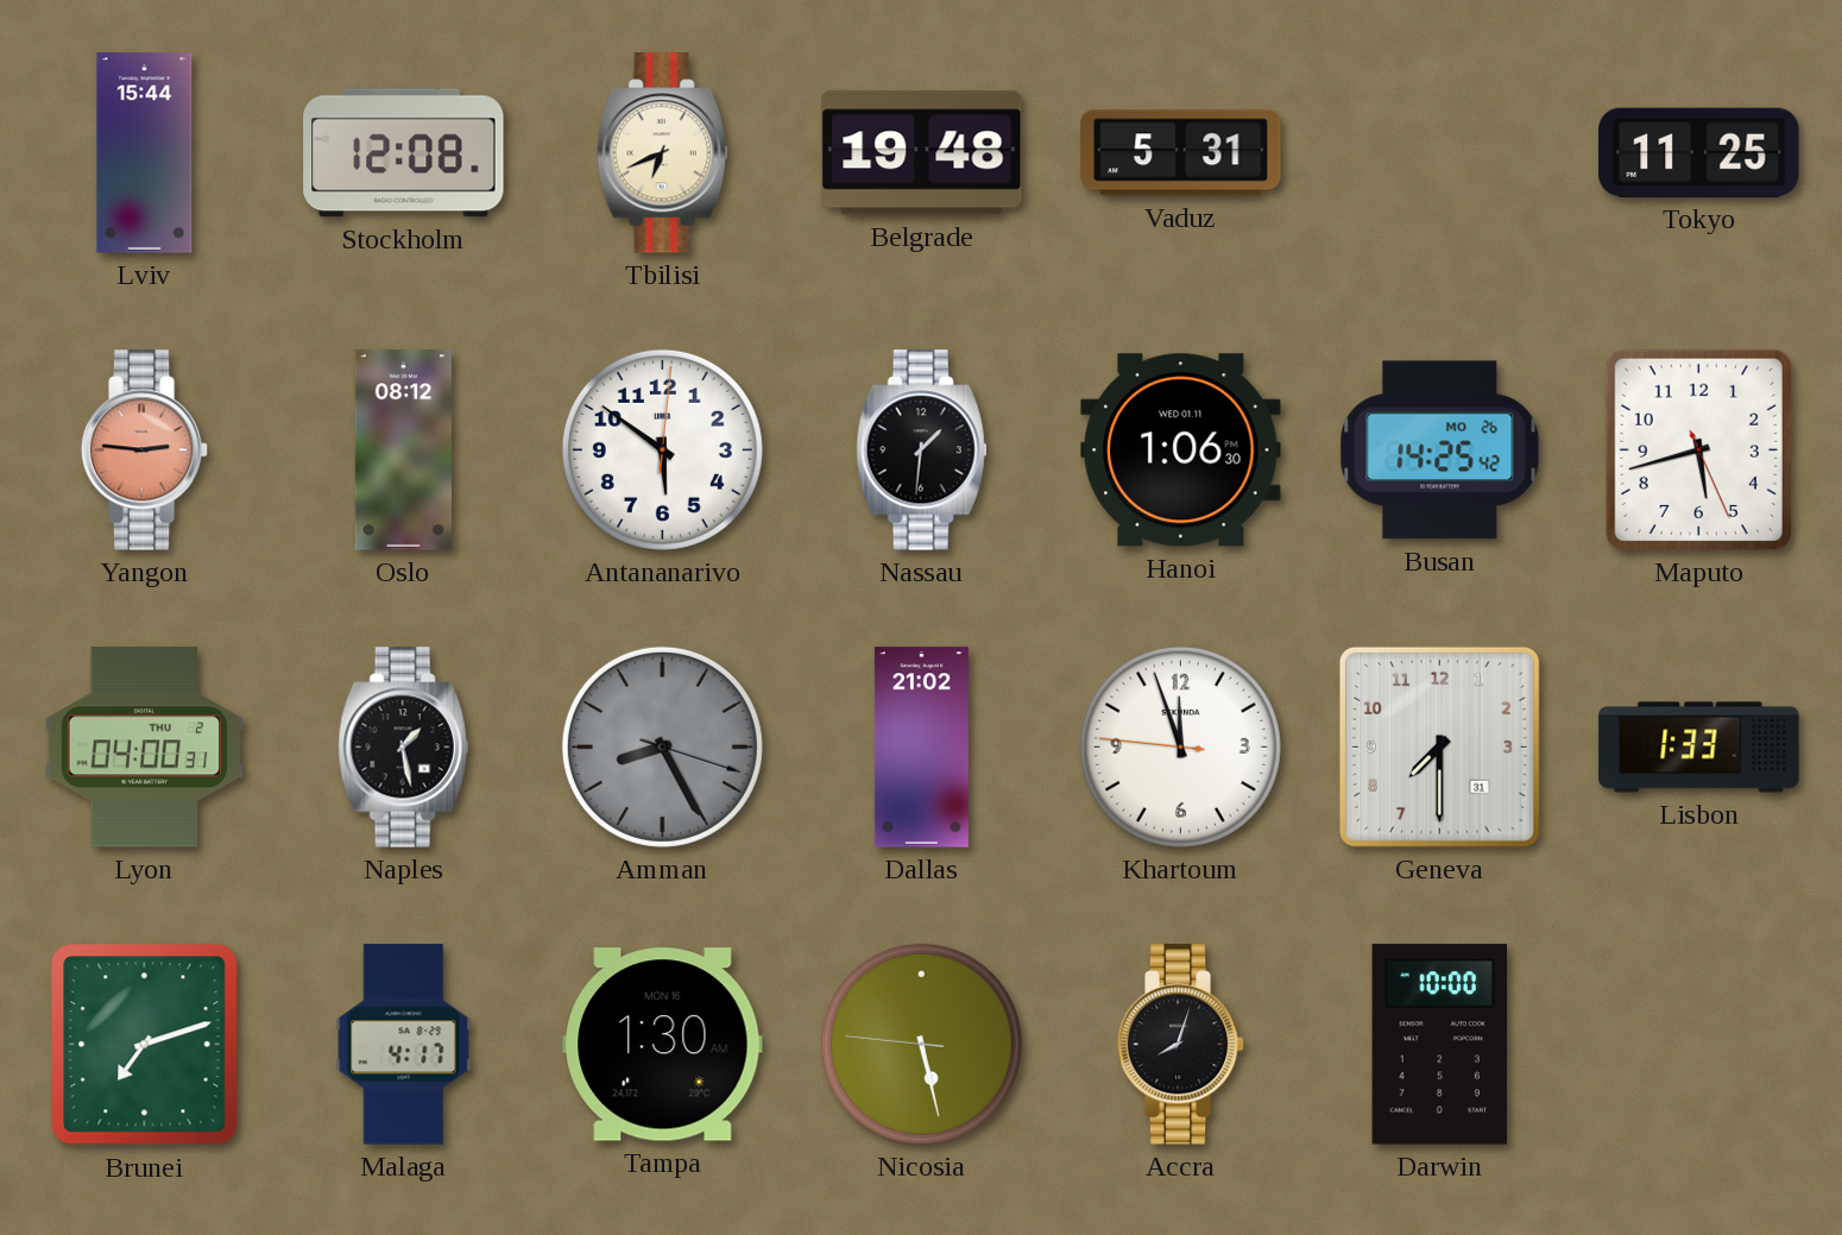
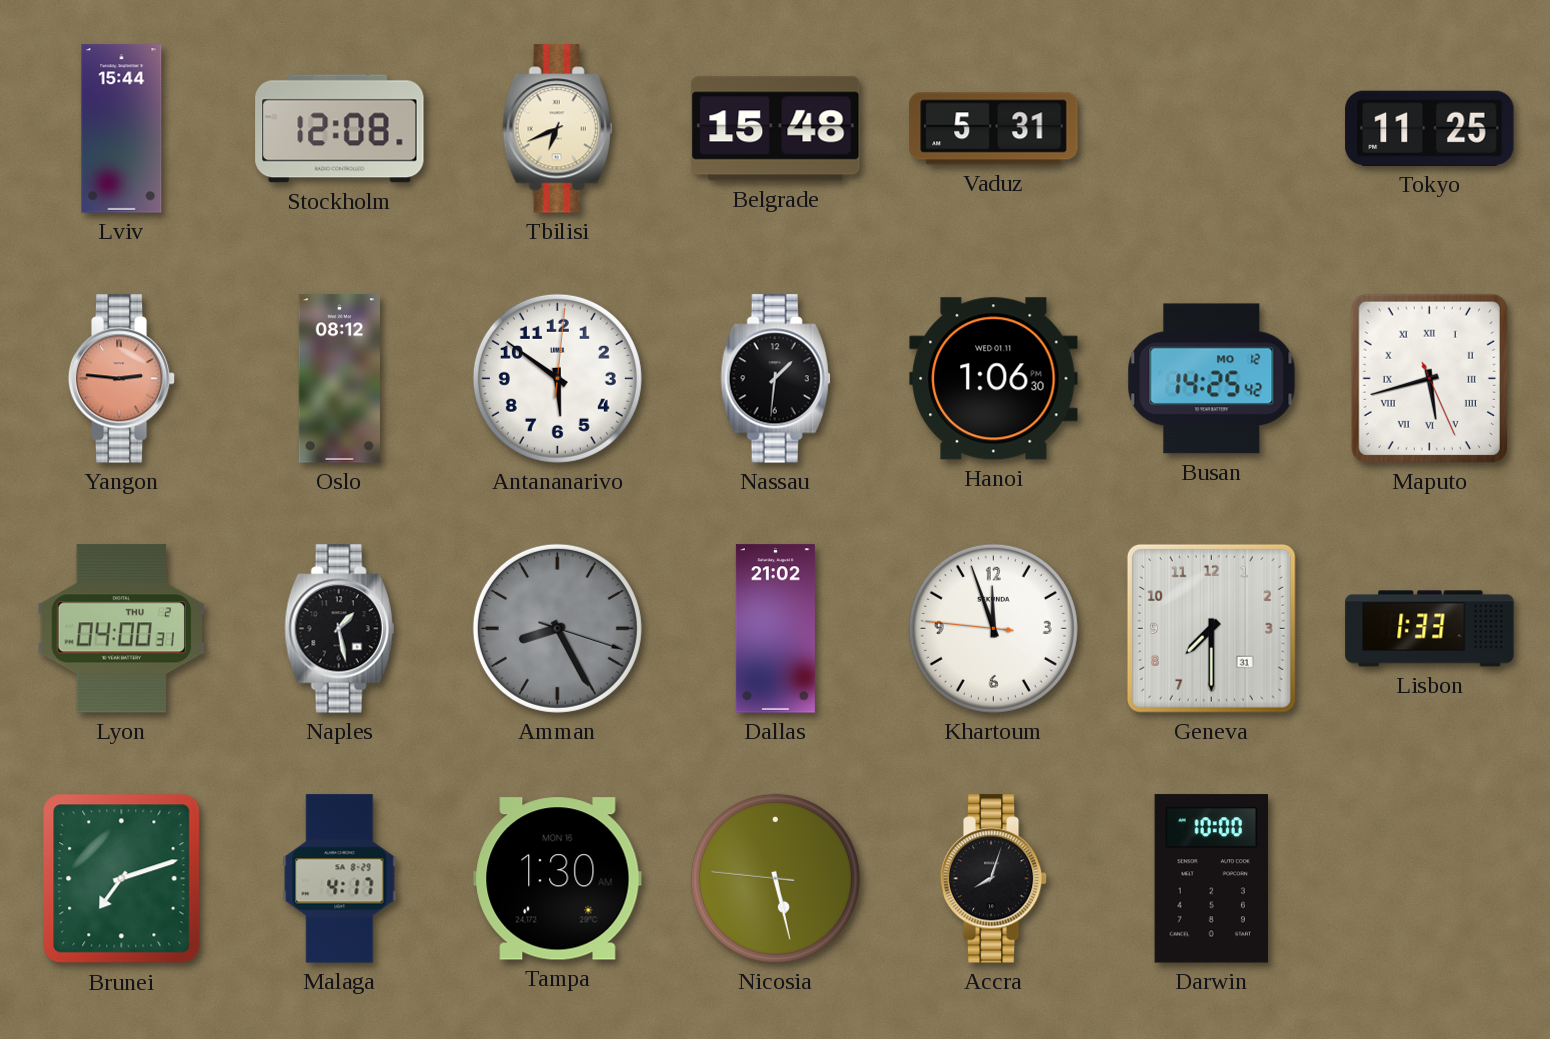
Belgrade: 19:48 -> 15:48
Busan date: MO 26 -> MO 12
Maputo numerals: Arabic -> Roman
